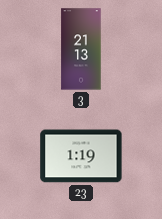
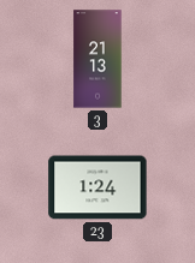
23: 1:19 -> 1:24
